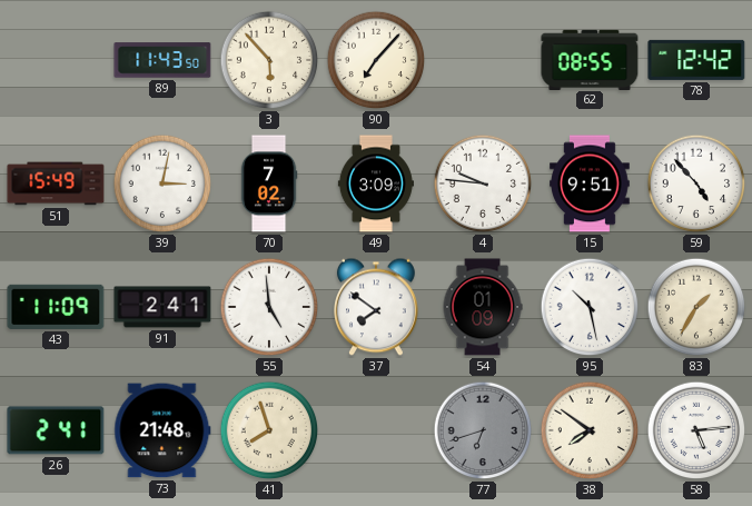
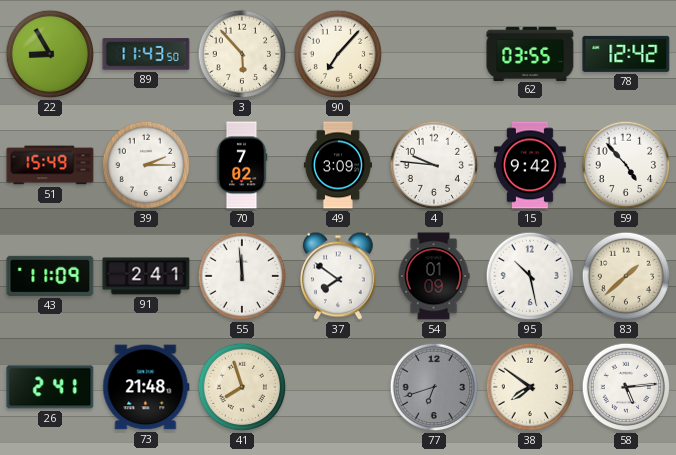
22: none -> 8:55
62: 08:55 -> 03:55
39: 3:02 -> 2:15
15: 9:51 -> 9:42
55: 4:59 -> 11:59
83: 1:35 -> 1:38
